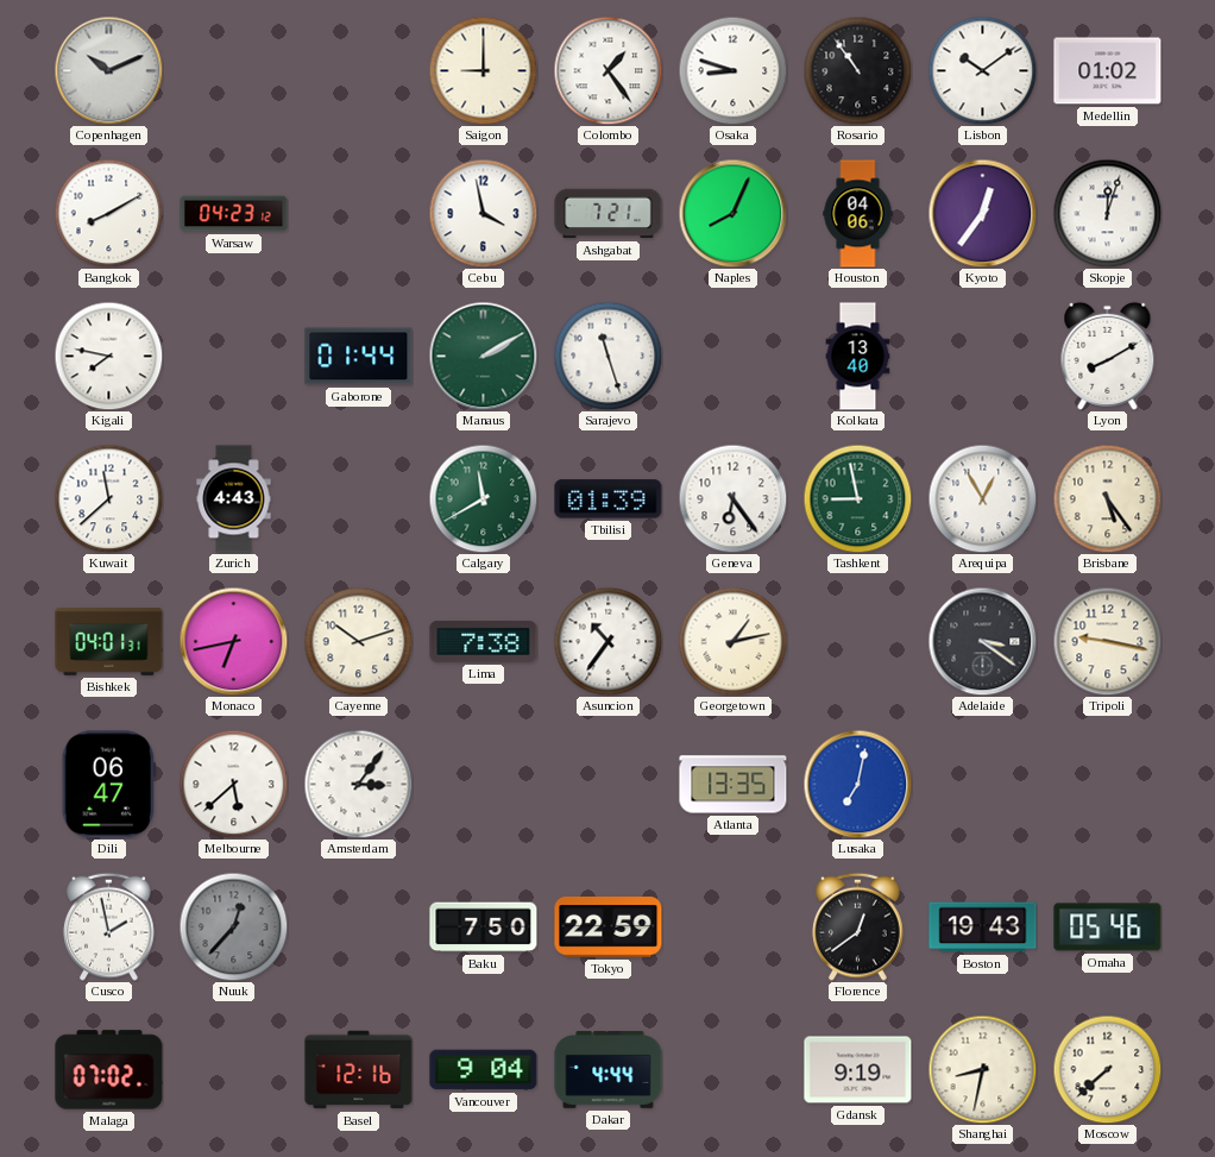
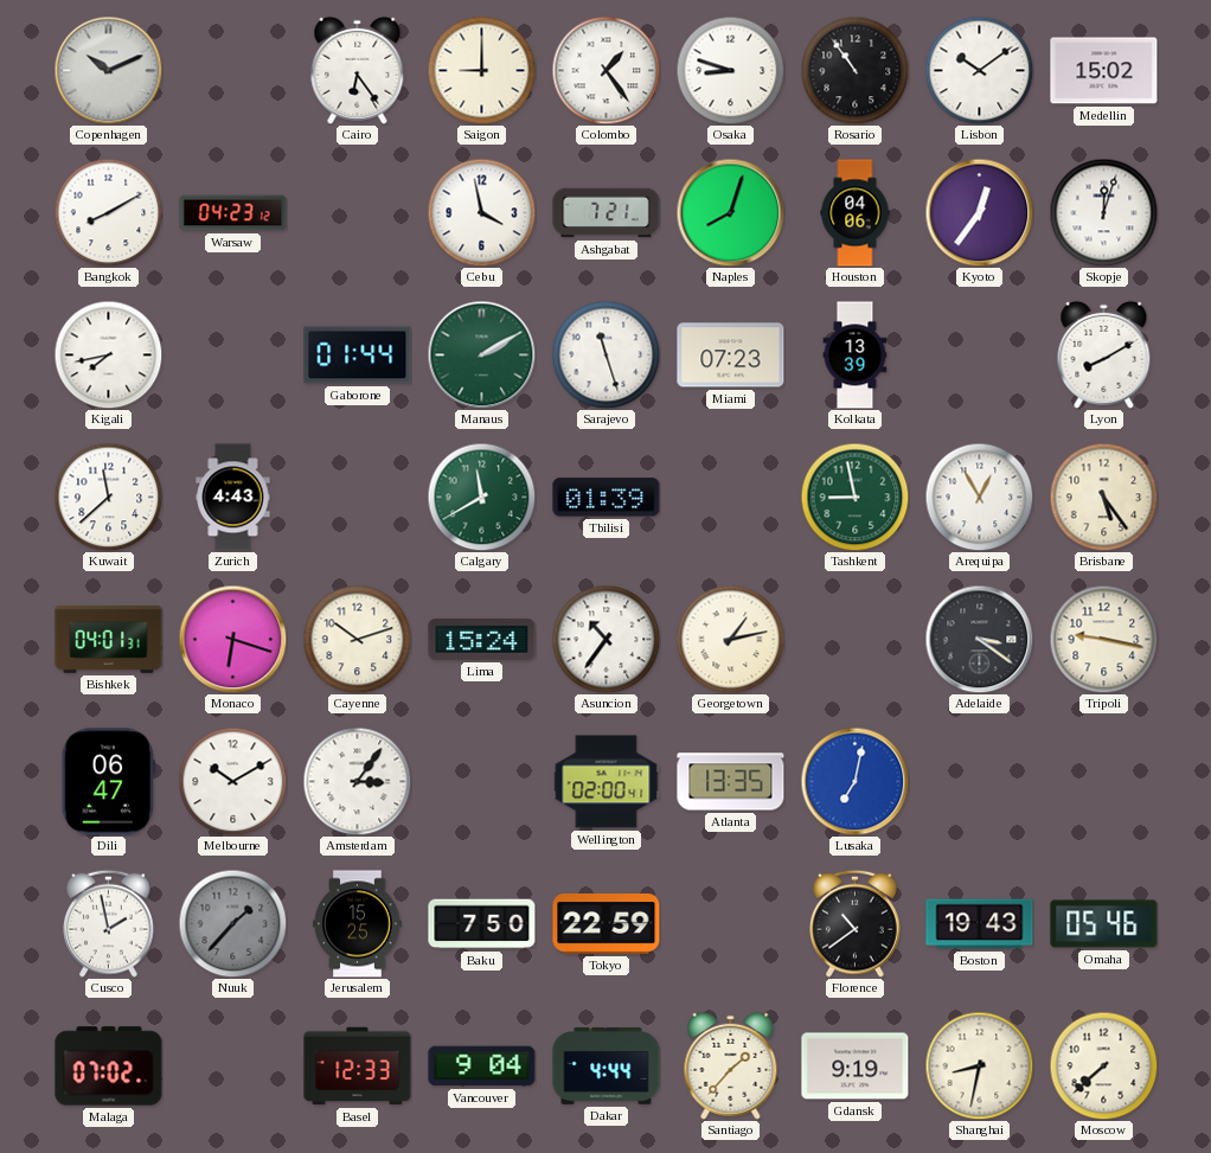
Cairo: none -> 6:24
Medellin: 01:02 -> 15:02
Naples: 8:04 -> 8:03
Kigali: 7:47 -> 7:43
Miami: none -> 07:23
Kolkata: 13:40 -> 13:39
Geneva: 6:24 -> none
Monaco: 6:43 -> 6:18
Lima: 7:38 -> 15:24
Melbourne: 5:38 -> 10:10
Wellington: none -> 02:00
Nuuk: 12:37 -> 1:37
Jerusalem: none -> 15:25
Florence: 12:39 -> 10:39
Basel: 12:16 -> 12:33
Santiago: none -> 1:37
